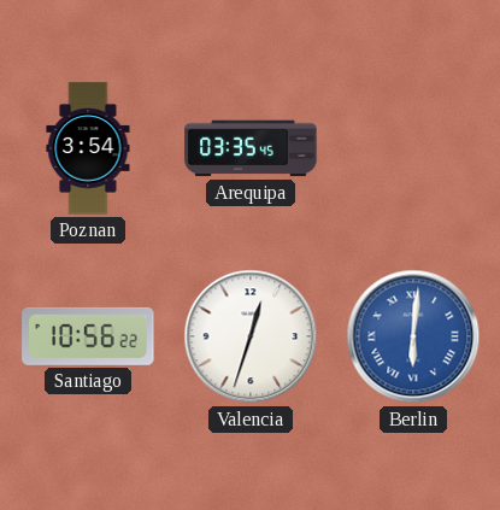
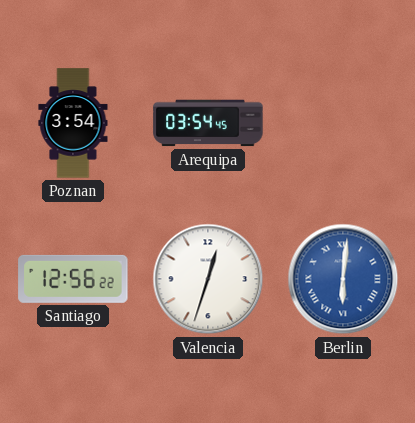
Arequipa: 03:35 -> 03:54
Santiago: 10:56 -> 12:56
